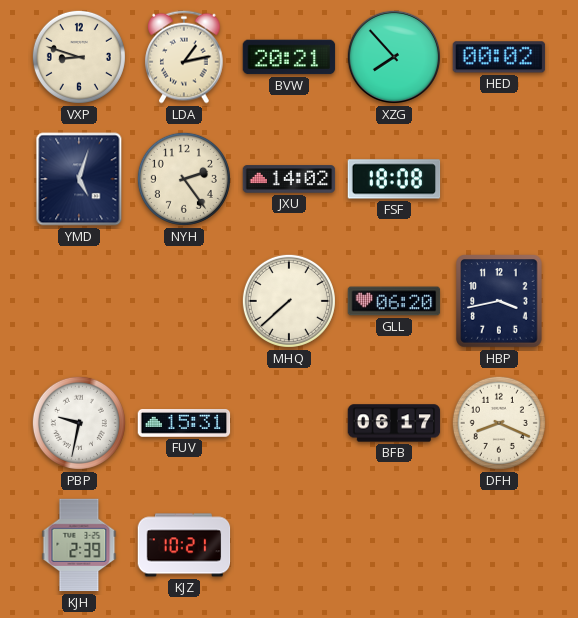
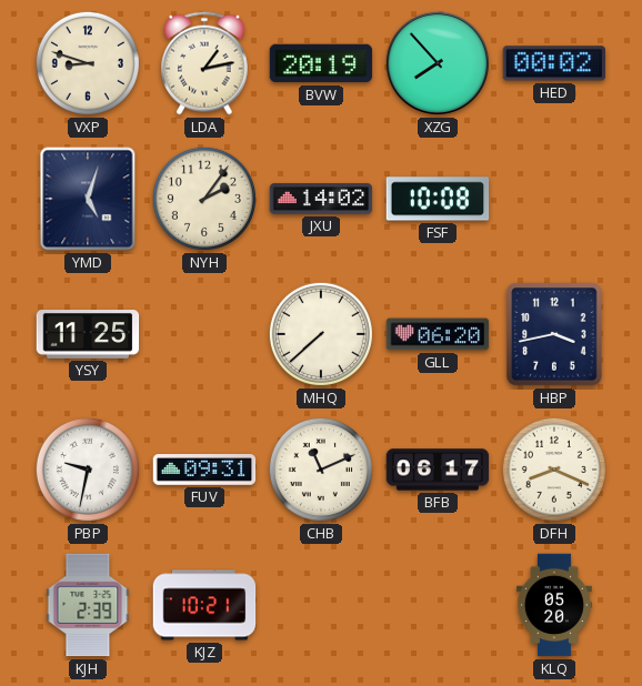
BVW: 20:21 -> 20:19
NYH: 2:24 -> 2:06
FSF: 18:08 -> 10:08
YSY: none -> 11:25
FUV: 15:31 -> 09:31
CHB: none -> 11:11
KLQ: none -> 05:20
